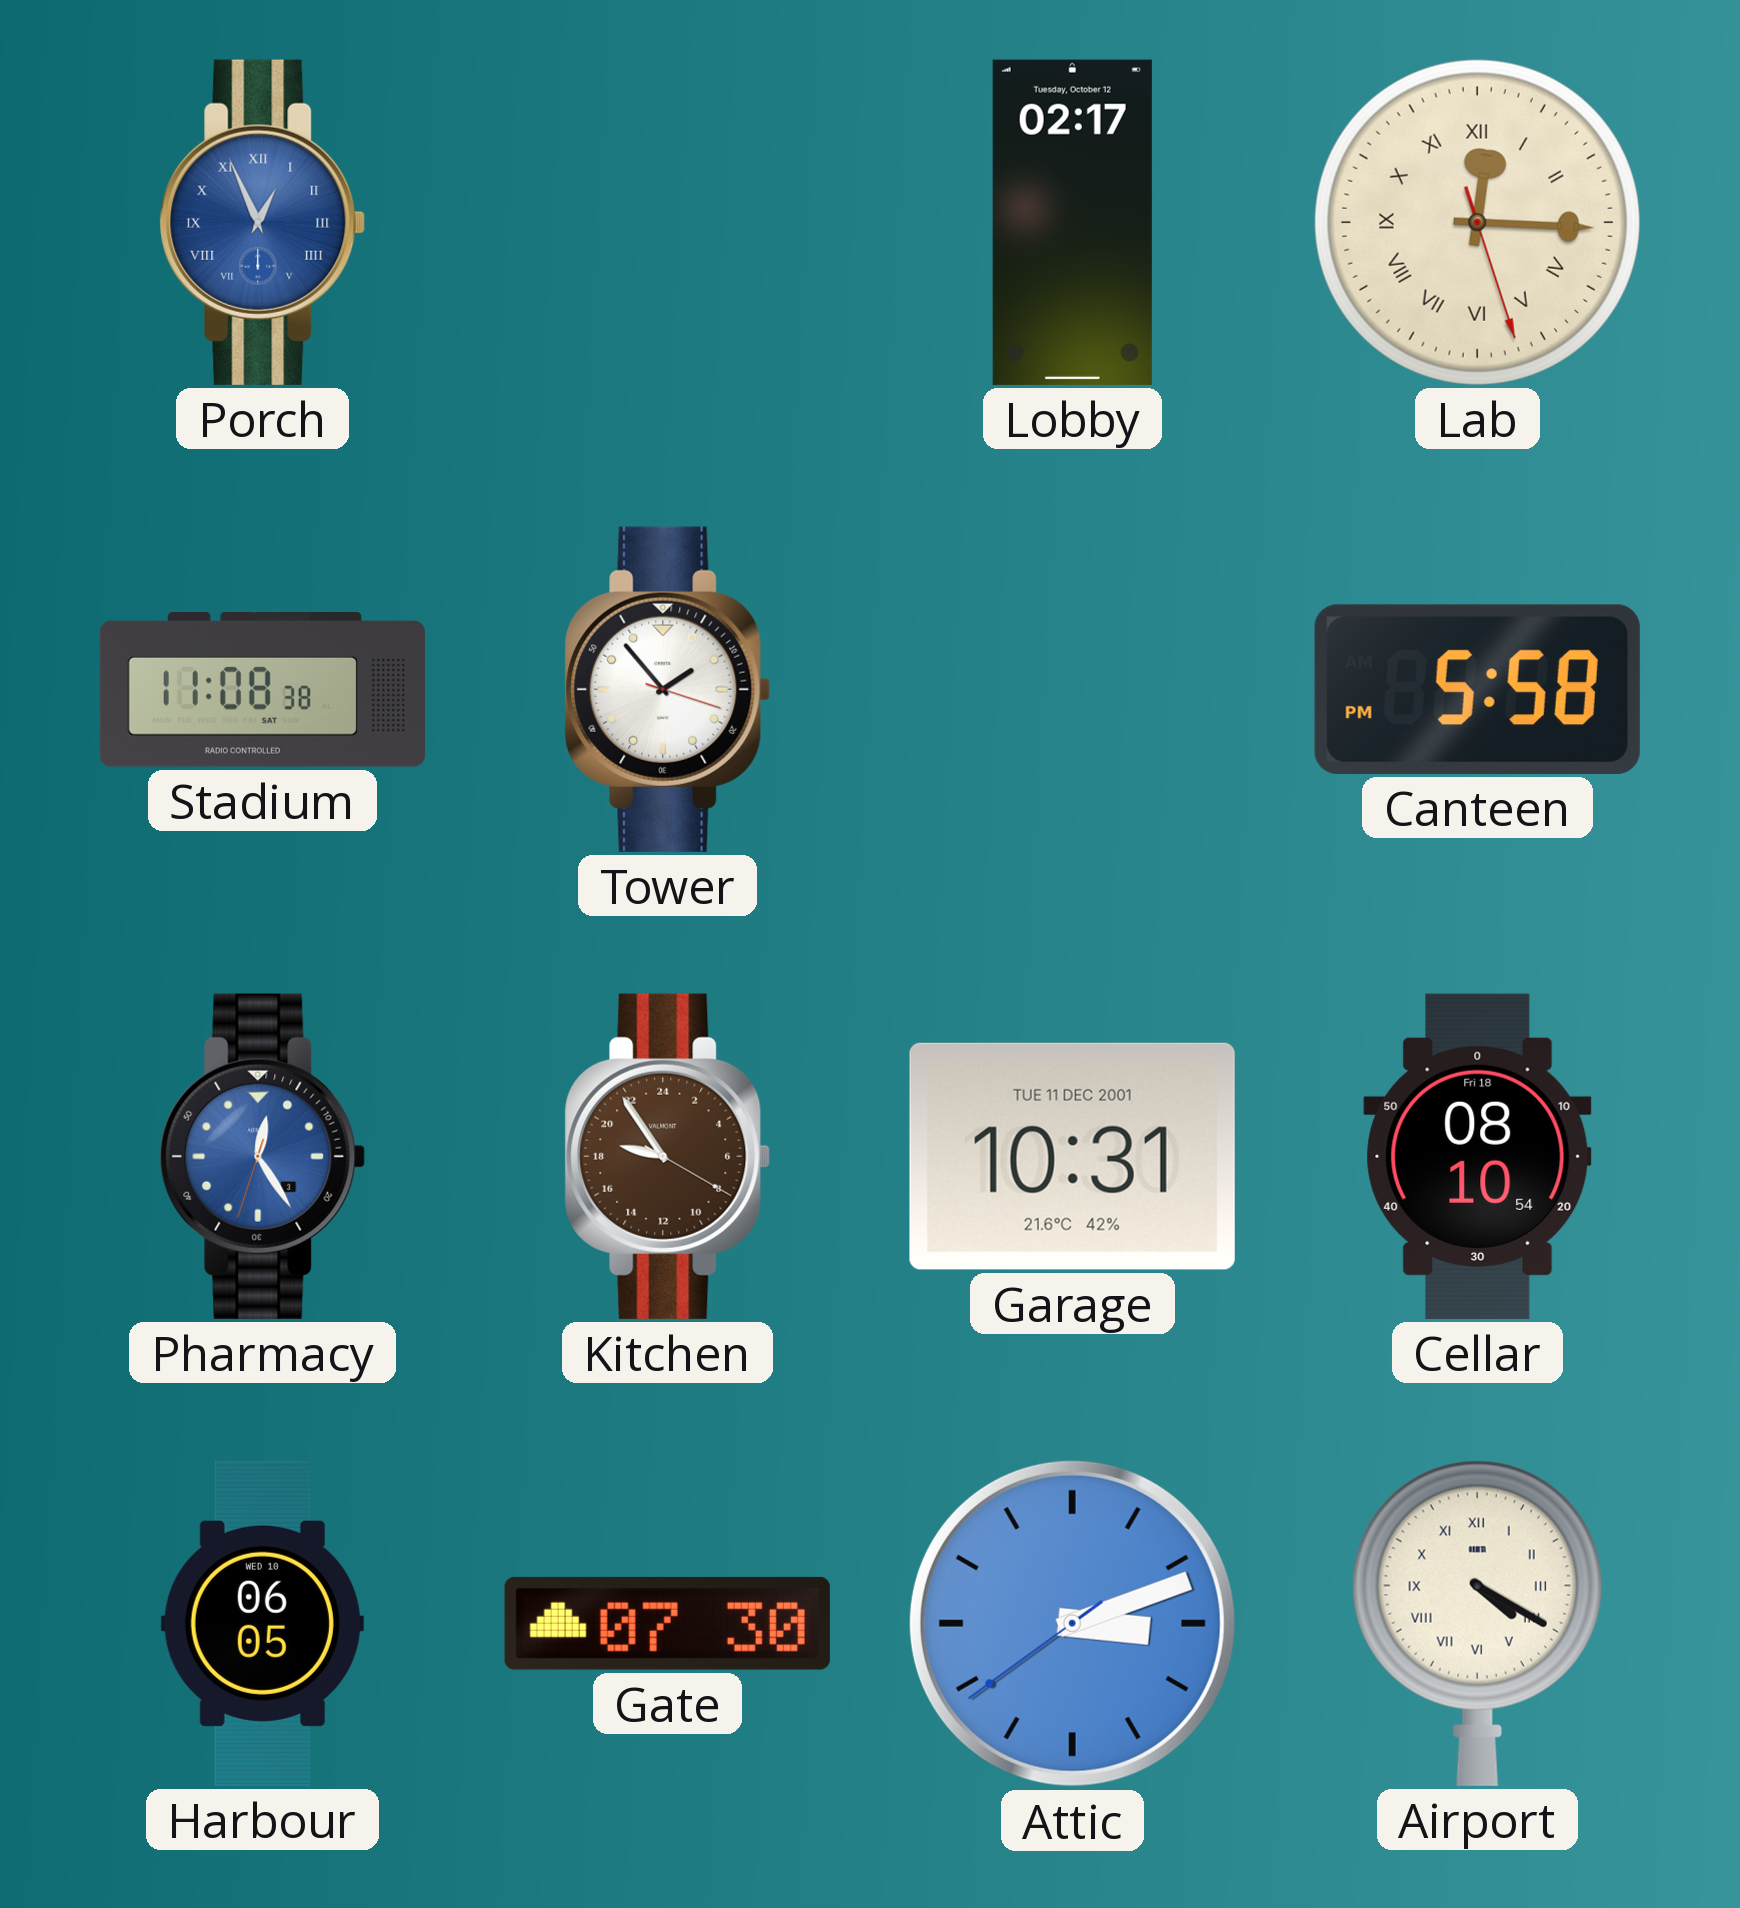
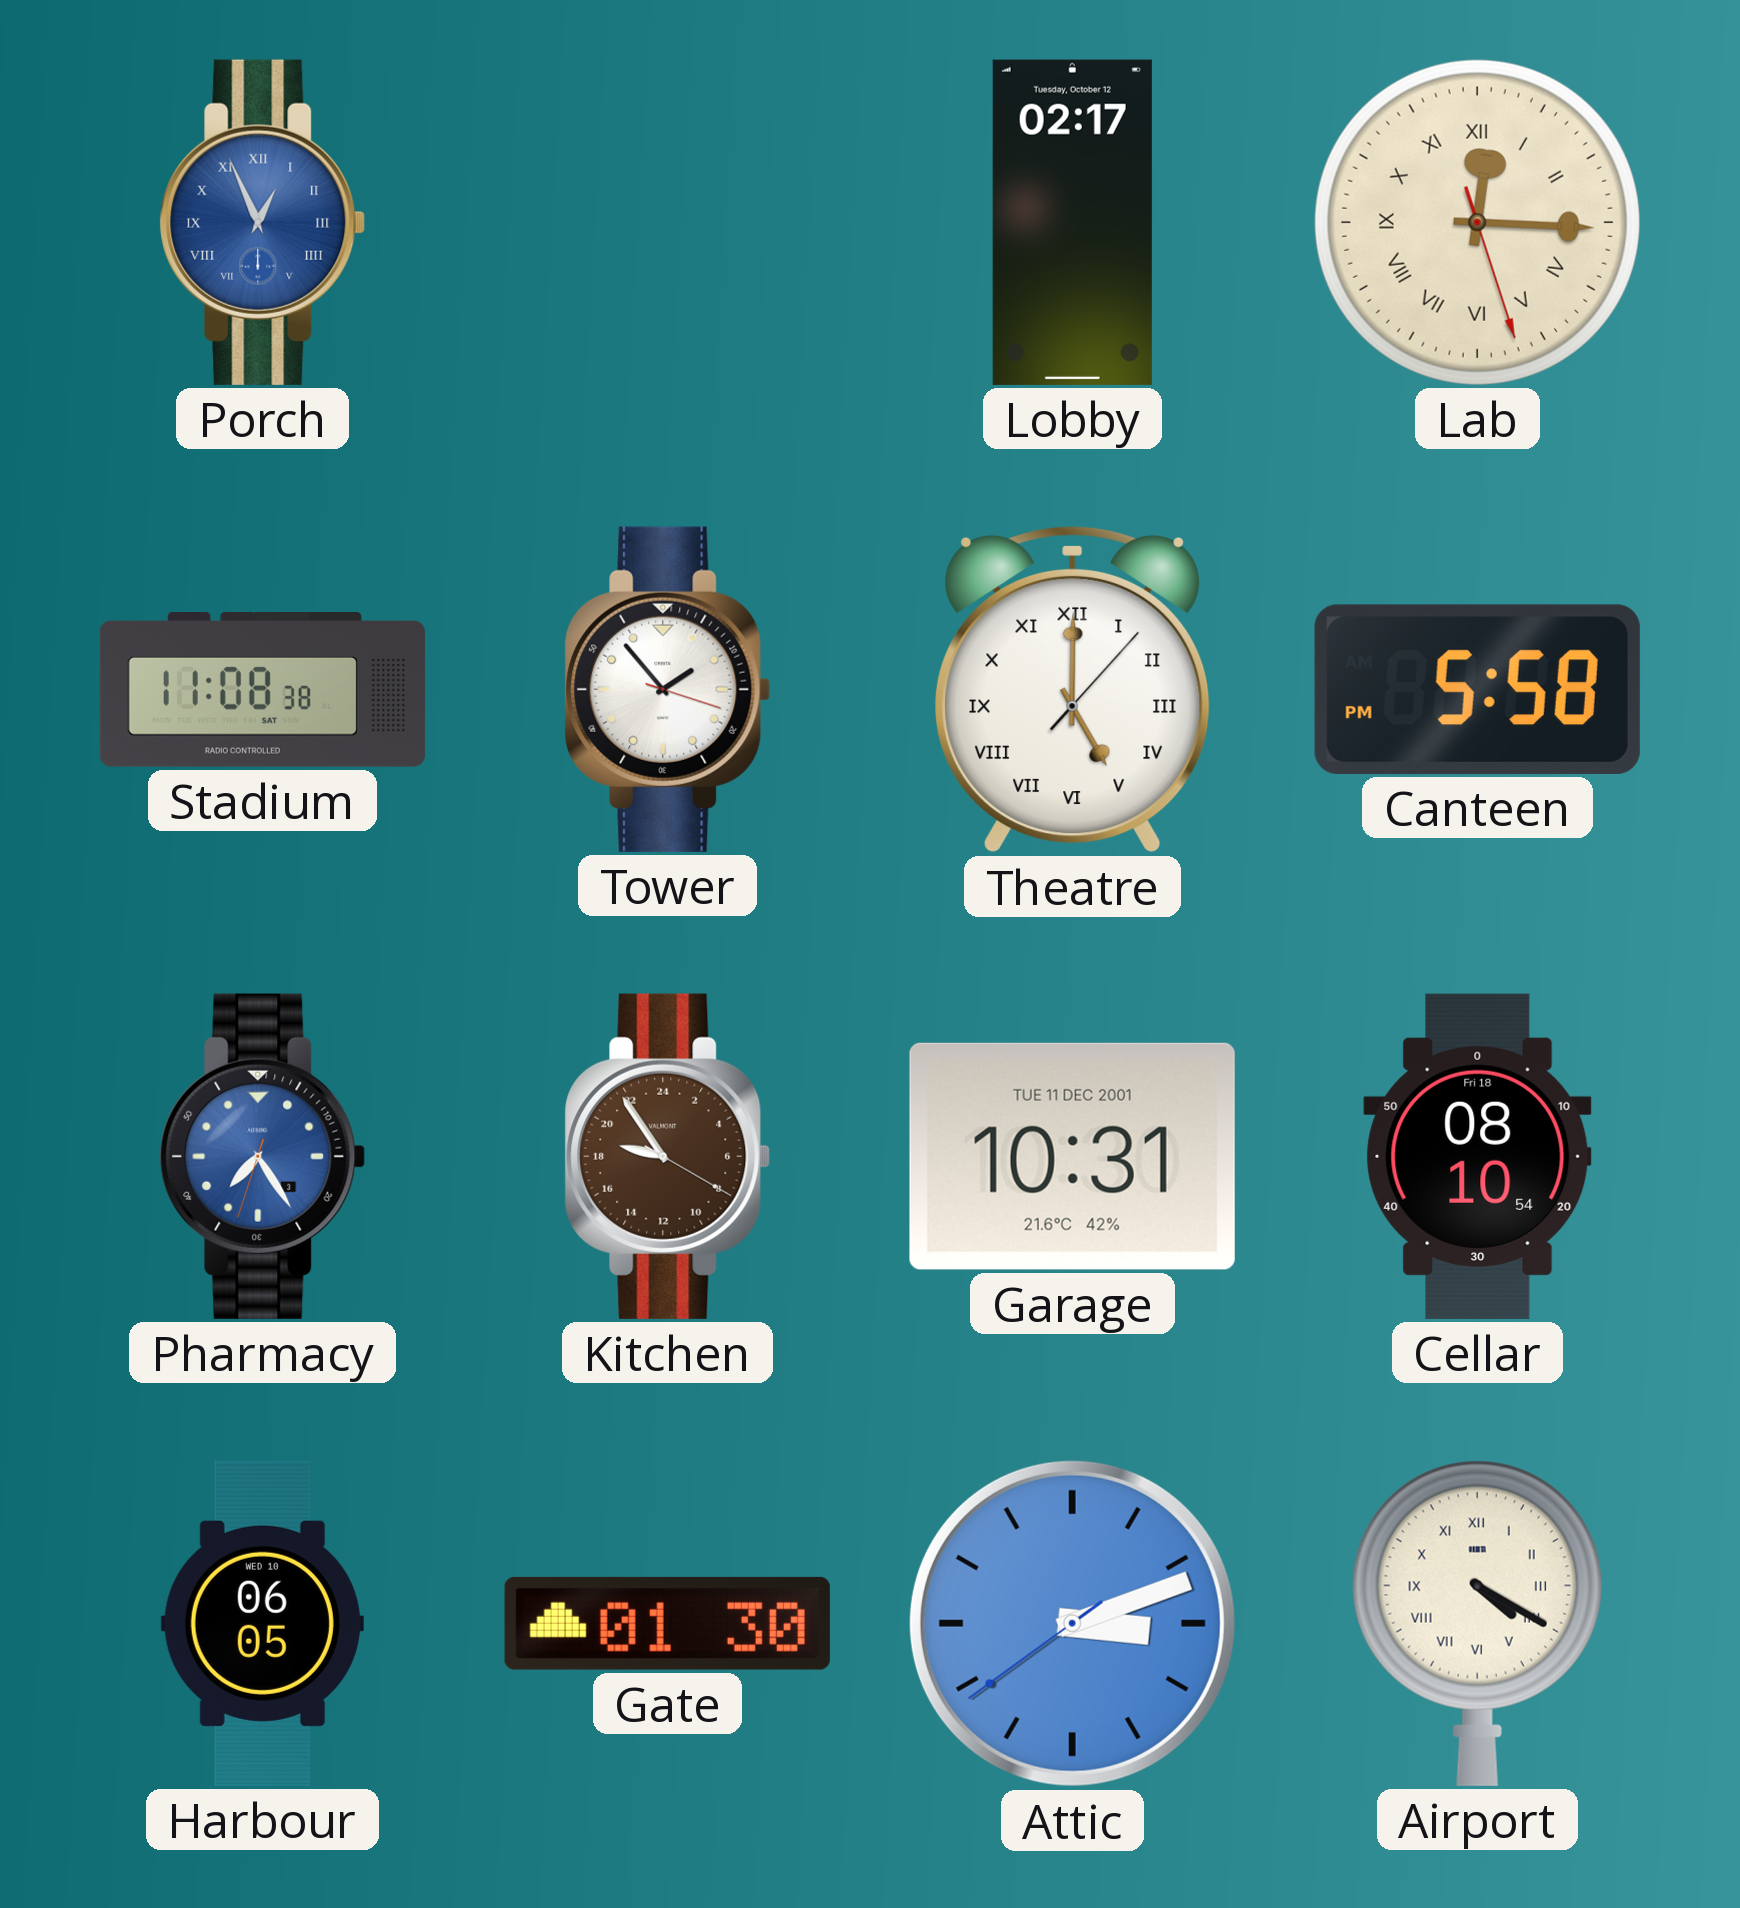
Theatre: none -> 5:00
Pharmacy: 12:24 -> 7:24
Gate: 07:30 -> 01:30
